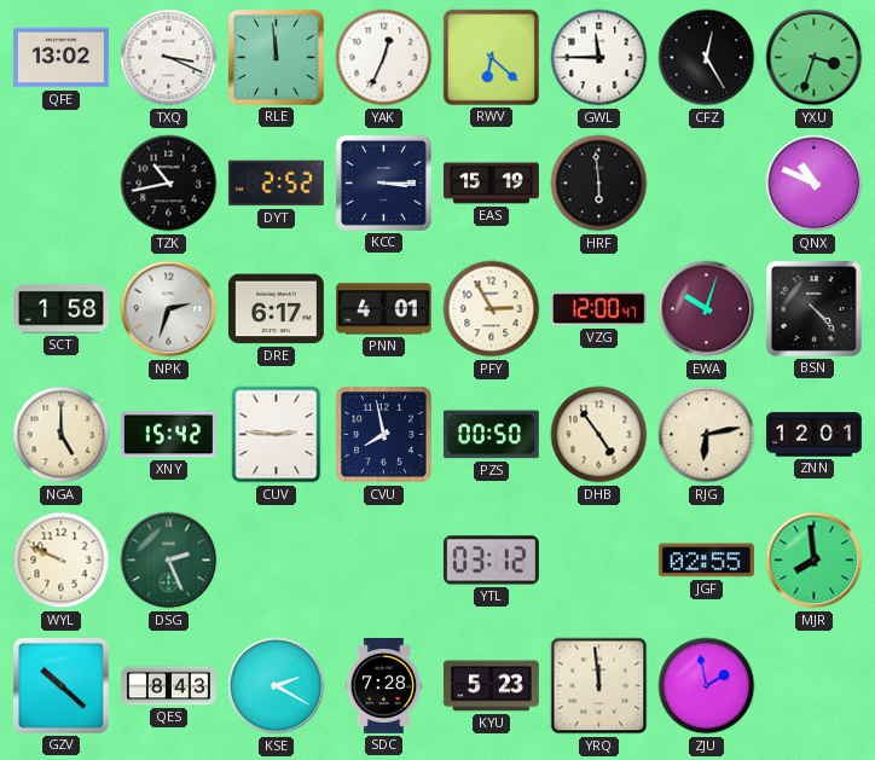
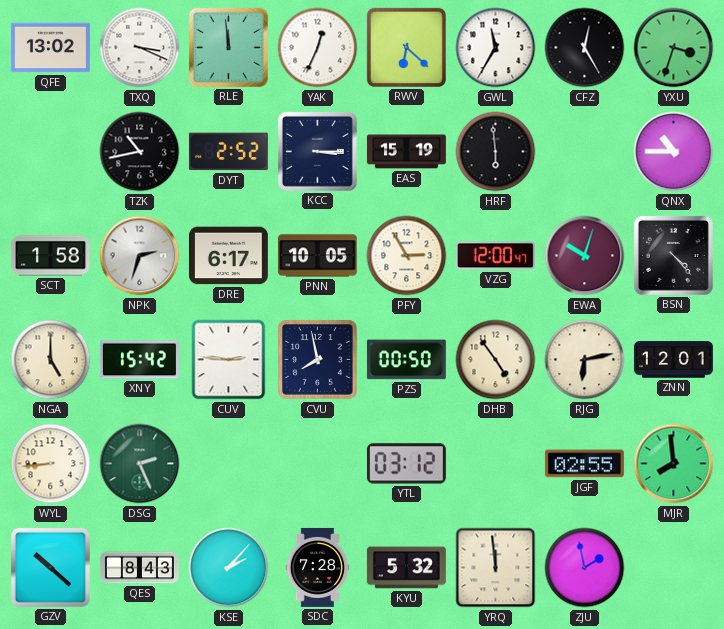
GWL: 11:45 -> 11:35
QNX: 10:49 -> 10:45
PNN: 4:01 -> 10:05
WYL: 9:49 -> 8:44
KSE: 2:20 -> 2:07
KYU: 5:23 -> 5:32
